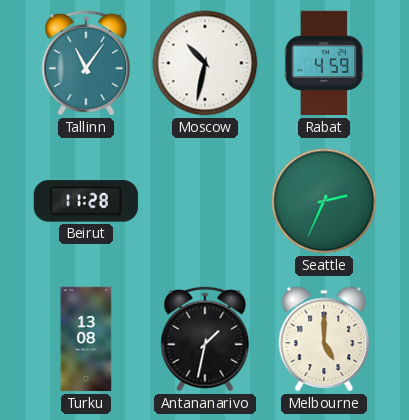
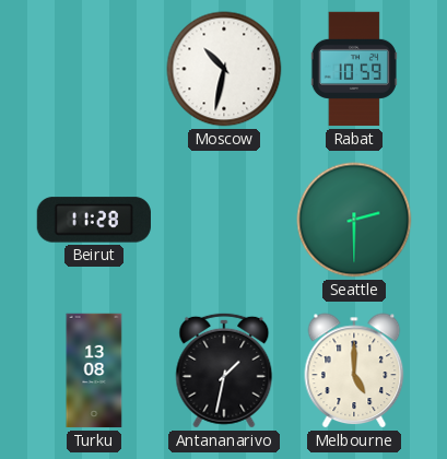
Tallinn: 11:06 -> none
Rabat: 4:59 -> 10:59
Seattle: 2:34 -> 2:30
